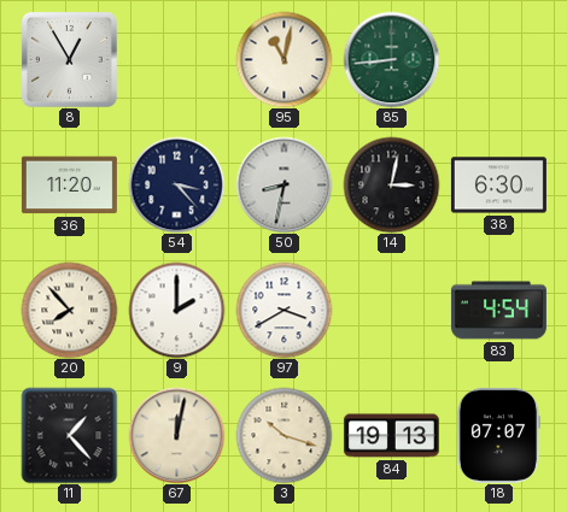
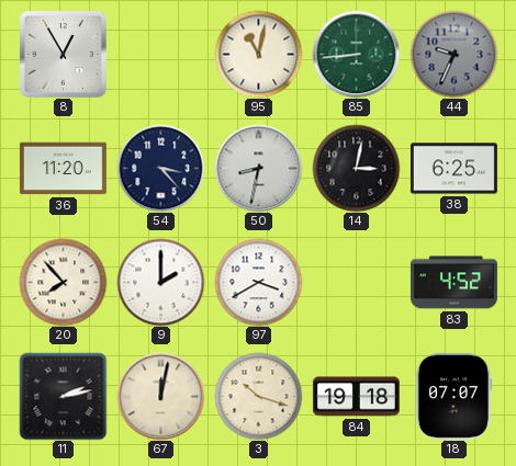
44: none -> 9:34
38: 6:30 -> 6:25
83: 4:54 -> 4:52
11: 1:23 -> 2:13
84: 19:13 -> 19:18
